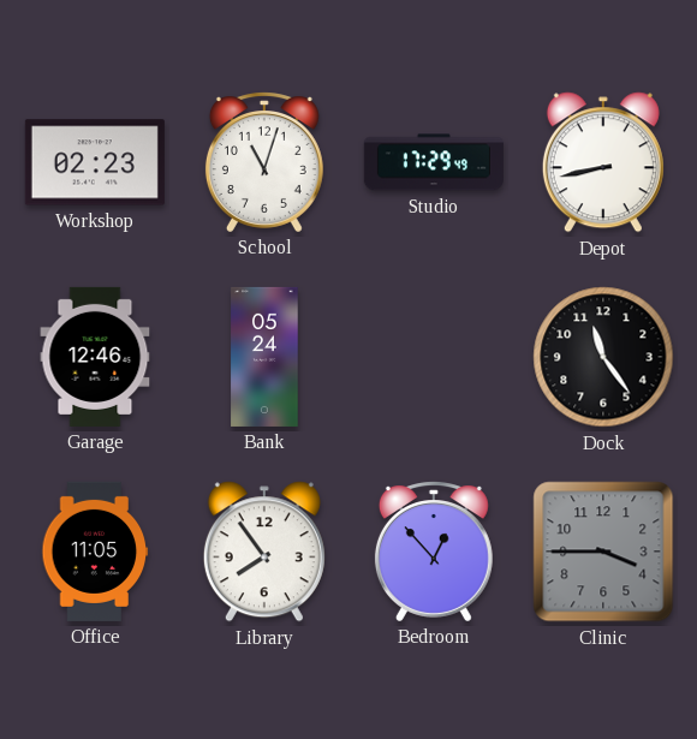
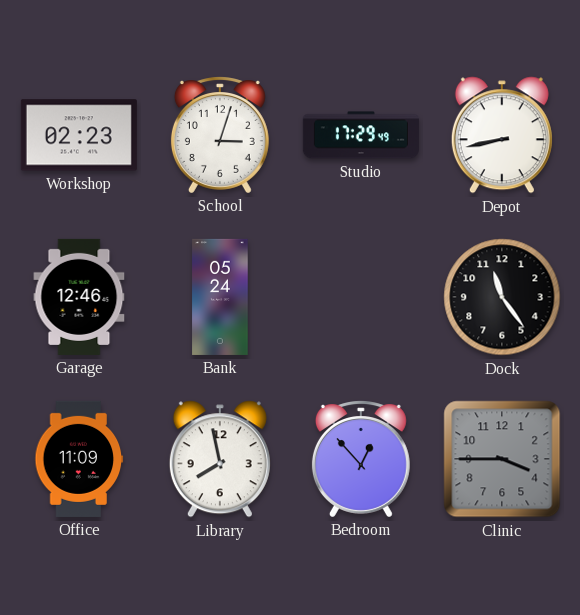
School: 11:03 -> 3:03
Office: 11:05 -> 11:09
Library: 7:54 -> 7:58
